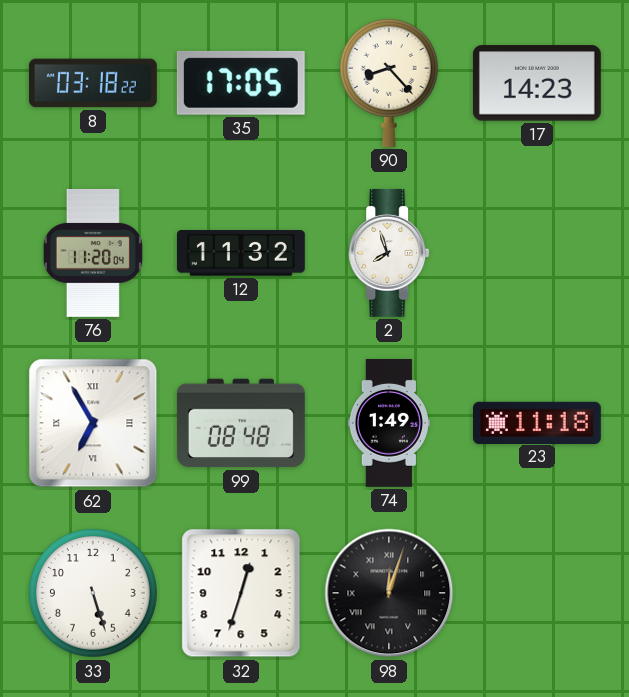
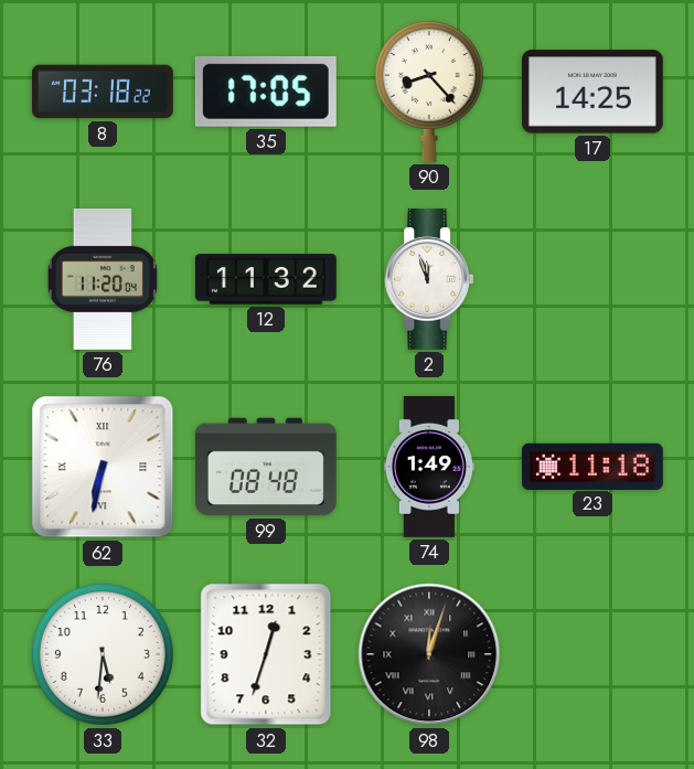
17: 14:23 -> 14:25
2: 7:57 -> 11:57
62: 6:55 -> 6:32
33: 5:27 -> 5:31
